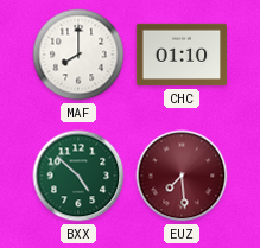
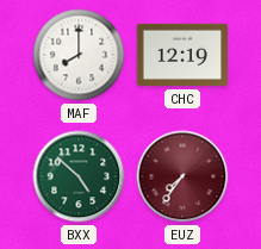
CHC: 01:10 -> 12:19
EUZ: 7:29 -> 7:36
